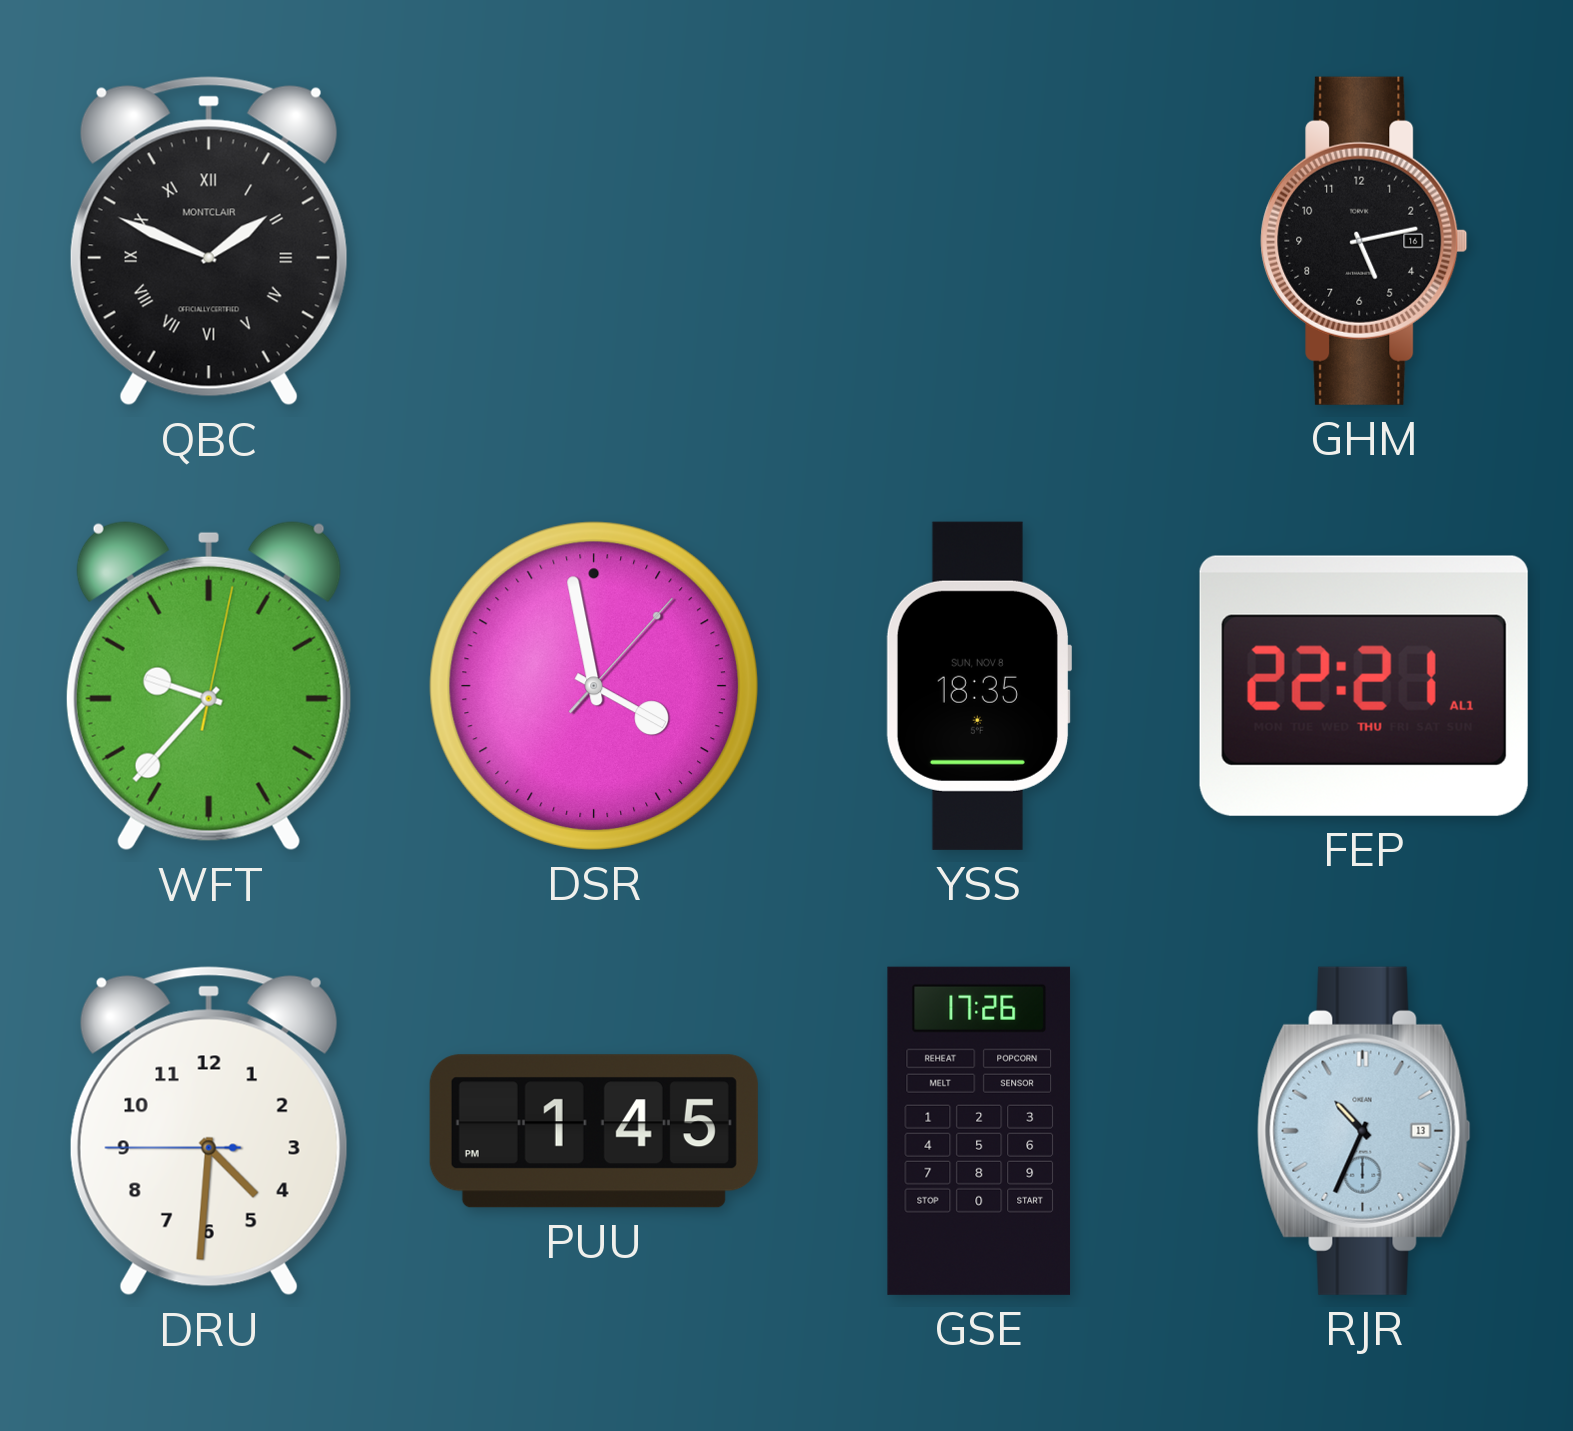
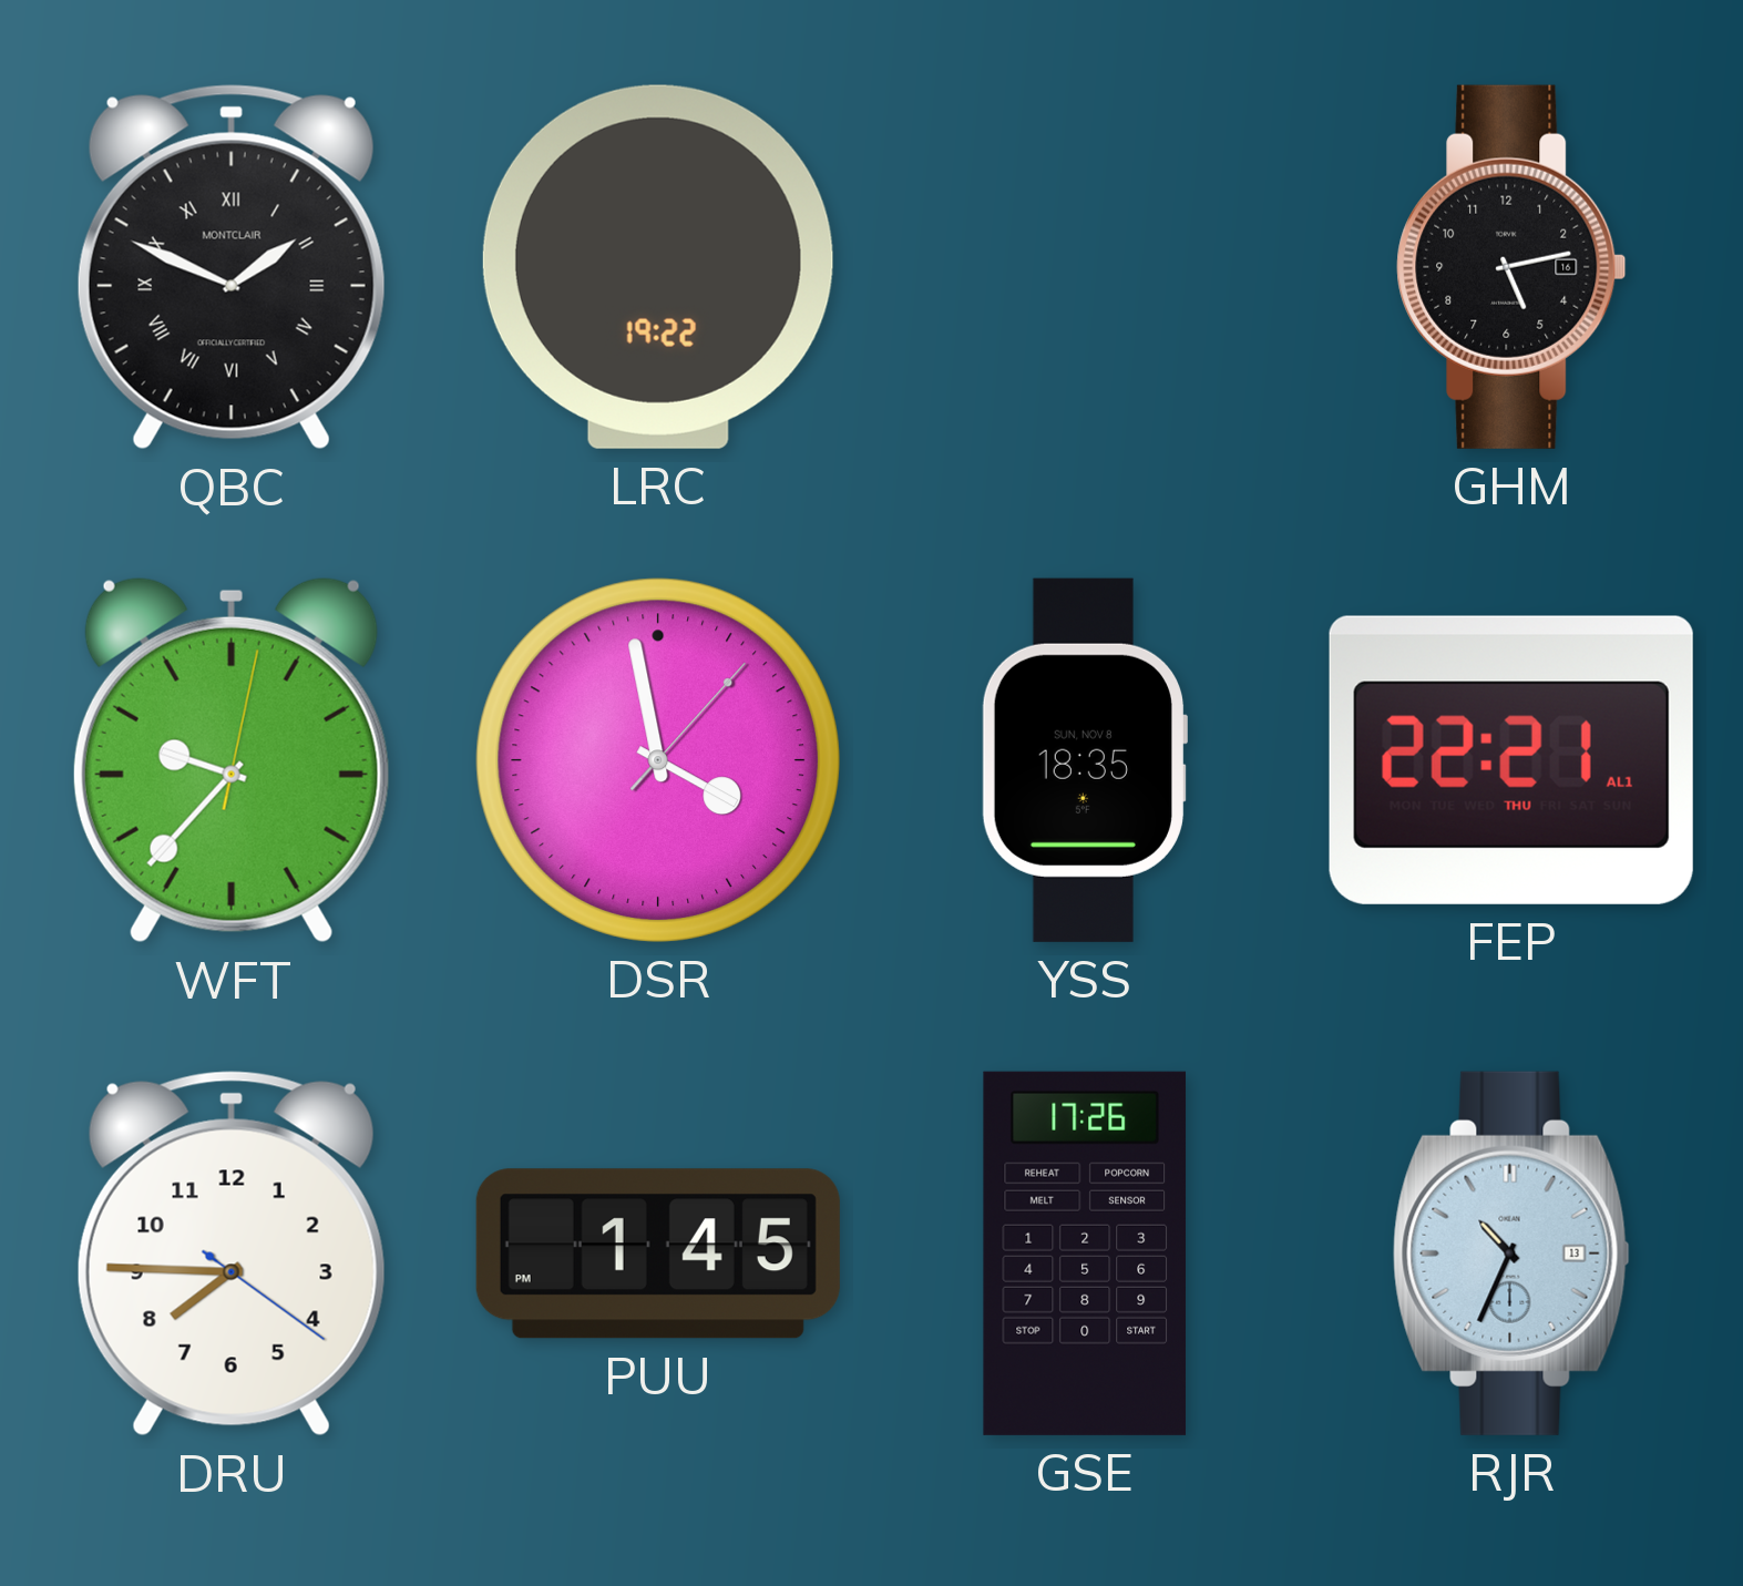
LRC: none -> 19:22
DRU: 4:30 -> 7:45
